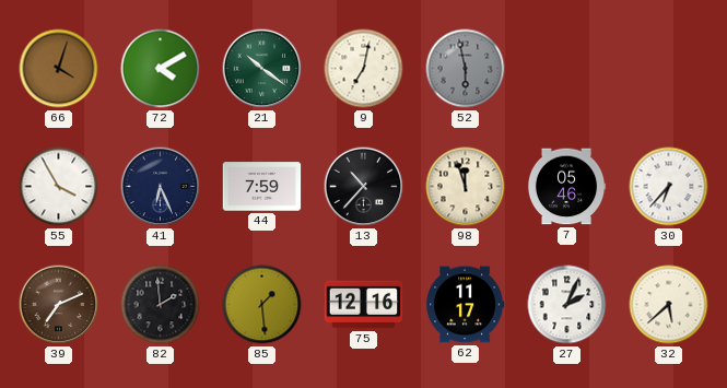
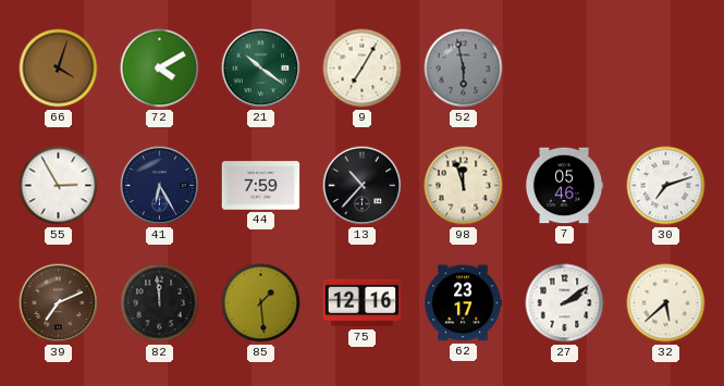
9: 7:02 -> 7:05
55: 3:55 -> 2:55
41: 6:26 -> 6:25
30: 6:37 -> 7:12
82: 1:59 -> 11:59
62: 11:17 -> 23:17
27: 2:04 -> 2:09
